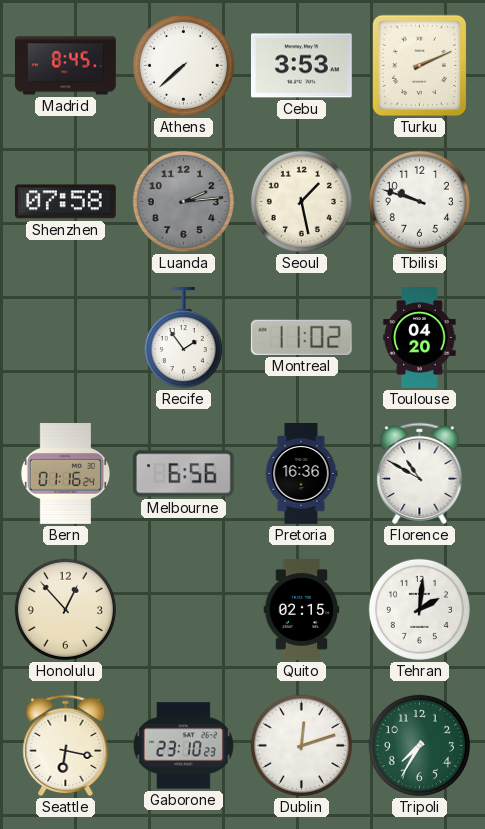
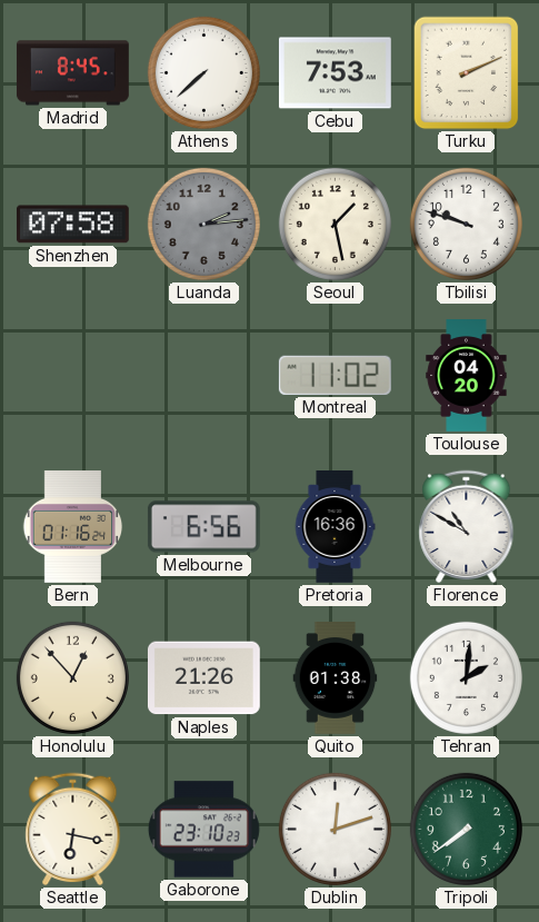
Cebu: 3:53 -> 7:53
Recife: 1:54 -> none
Naples: none -> 21:26
Quito: 02:15 -> 01:38
Tripoli: 7:35 -> 7:39
